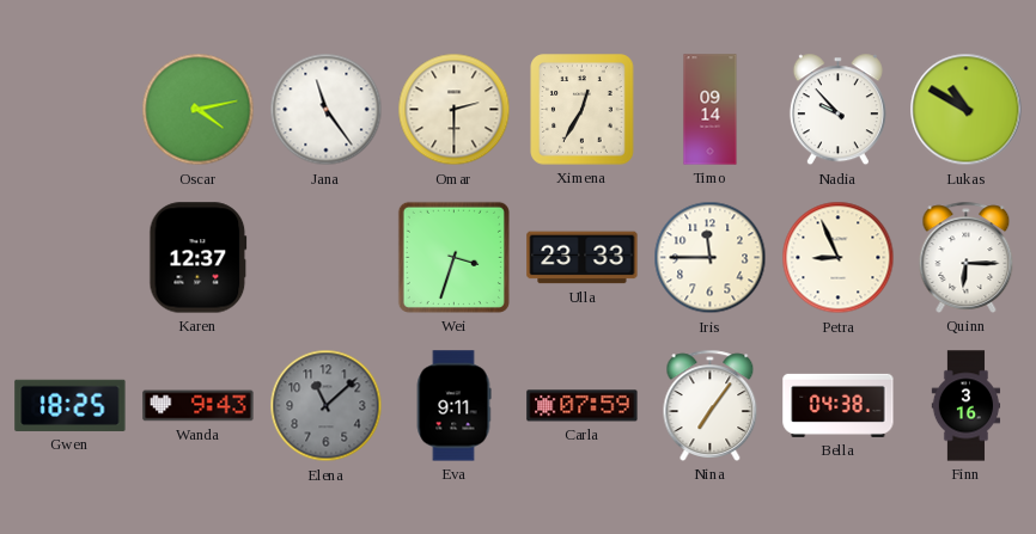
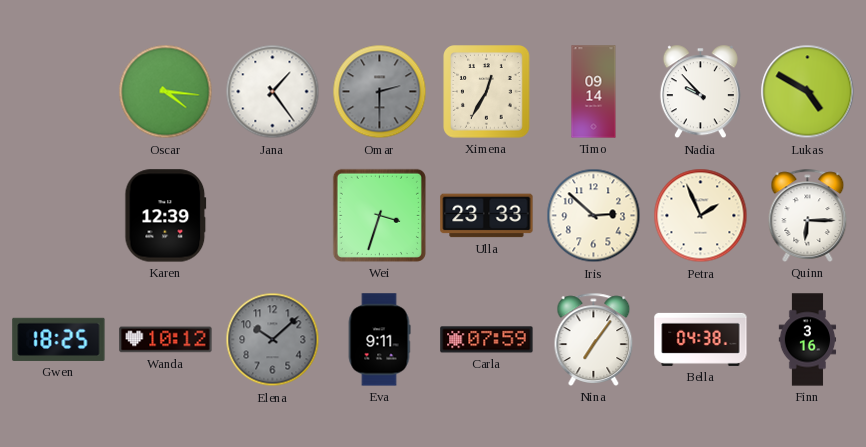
Oscar: 4:13 -> 4:16
Jana: 11:24 -> 1:24
Omar dial: cream -> grey
Lukas: 10:50 -> 4:50
Karen: 12:37 -> 12:39
Iris: 11:45 -> 2:52
Petra: 8:56 -> 1:56
Wanda: 9:43 -> 10:12
Elena: 11:08 -> 10:08
